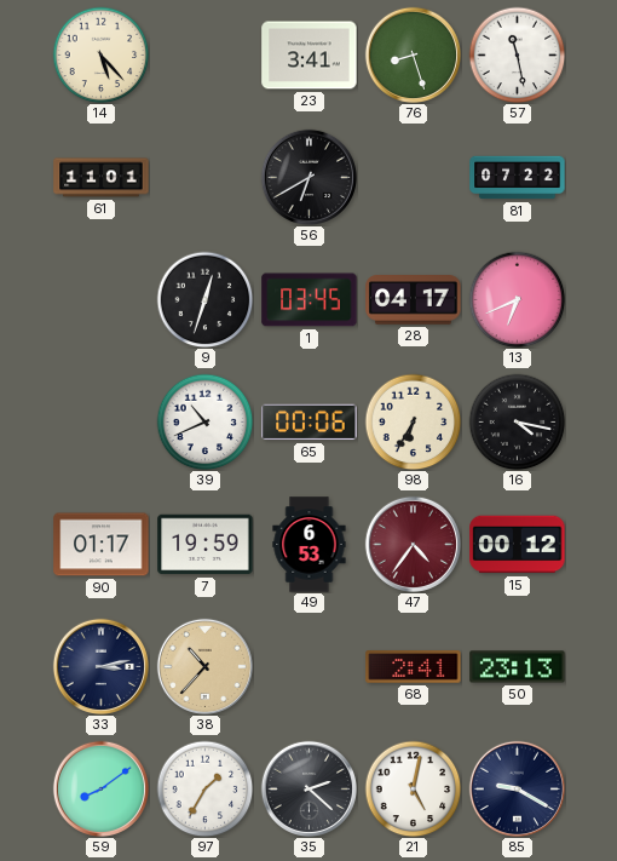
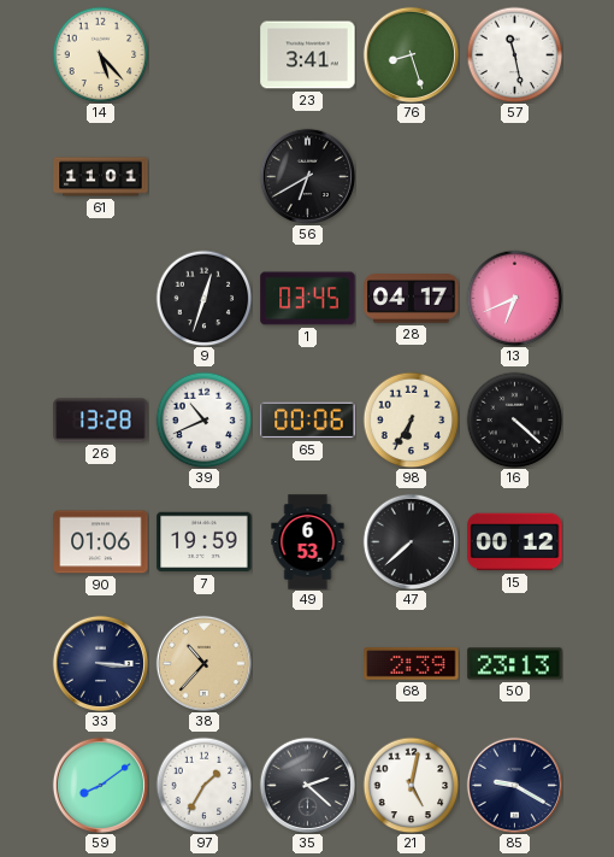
81: 07:22 -> none
26: none -> 13:28
16: 4:17 -> 4:22
90: 01:17 -> 01:06
47: 4:36 -> 7:38
47 dial: burgundy -> black
33: 3:13 -> 3:16
68: 2:41 -> 2:39
